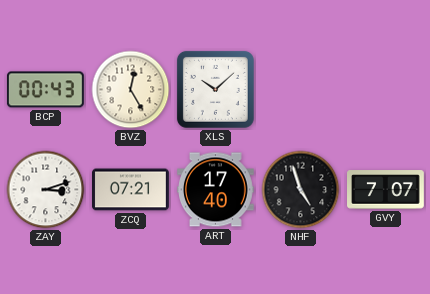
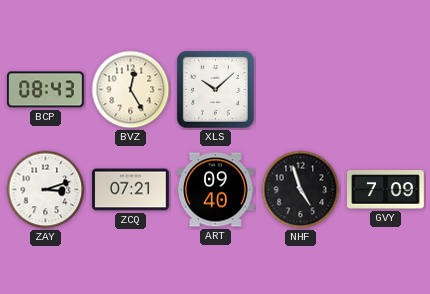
BCP: 00:43 -> 08:43
ART: 17:40 -> 09:40
GVY: 7:07 -> 7:09
